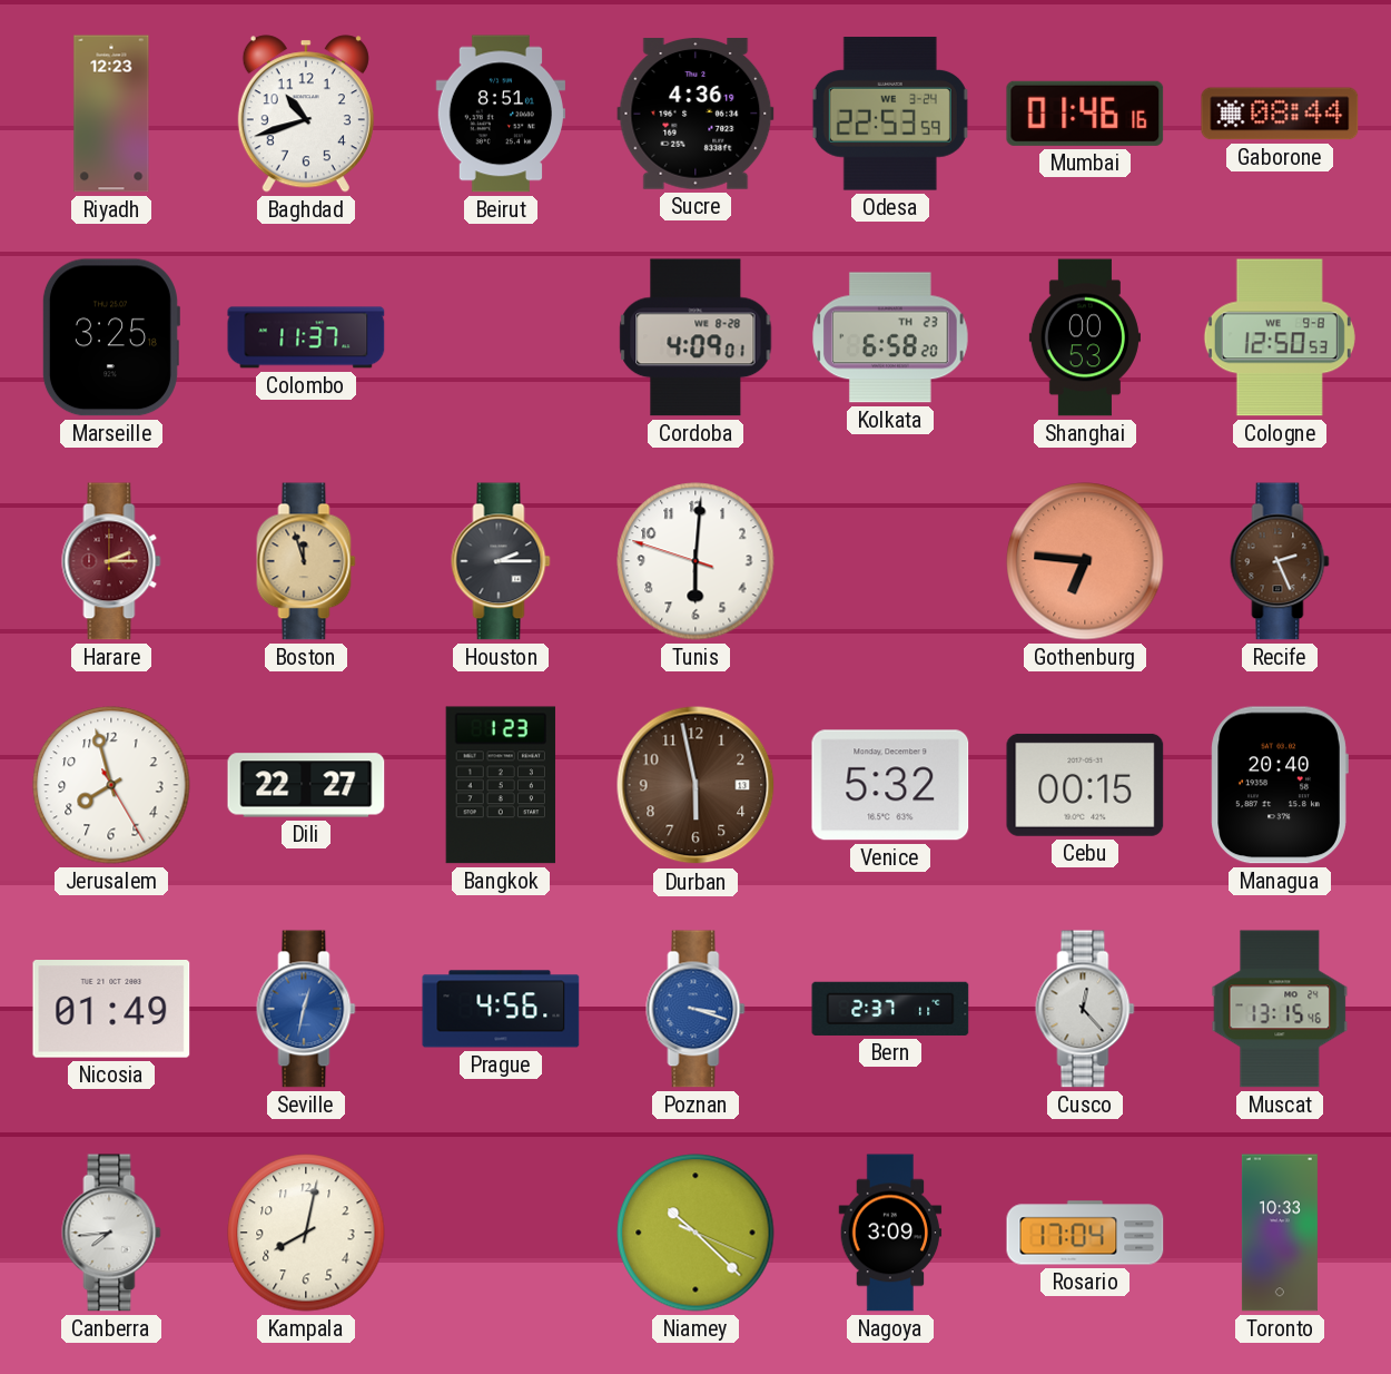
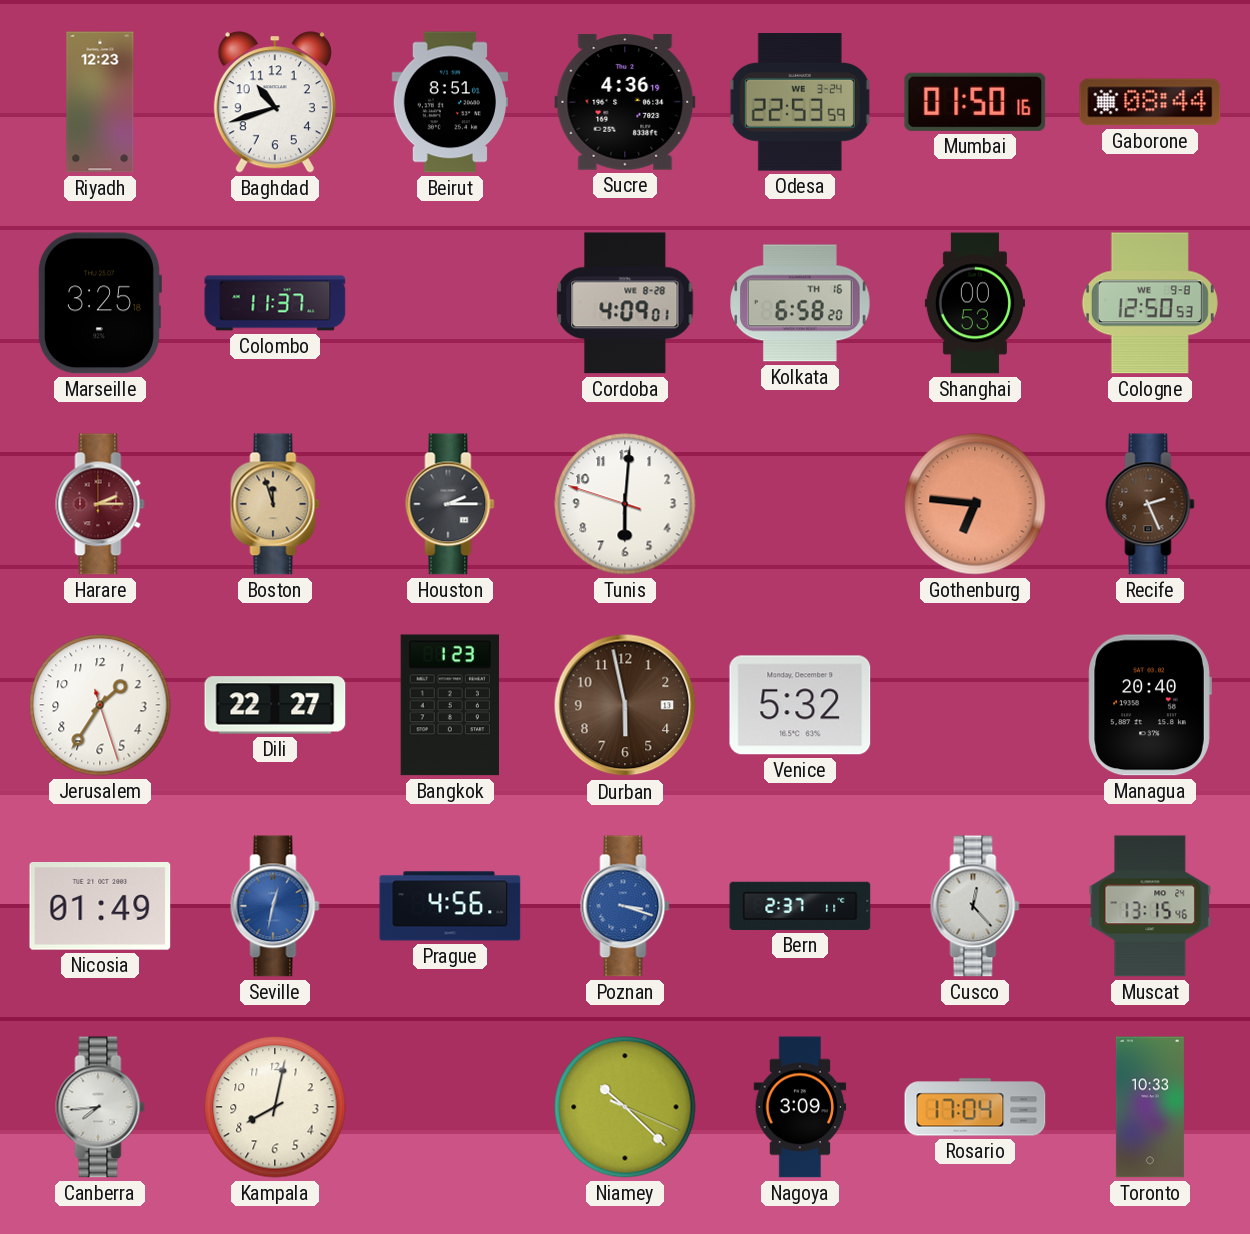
Mumbai: 01:46 -> 01:50
Kolkata date: TH 23 -> TH 16
Jerusalem: 7:57 -> 1:35
Cebu: 00:15 -> none
